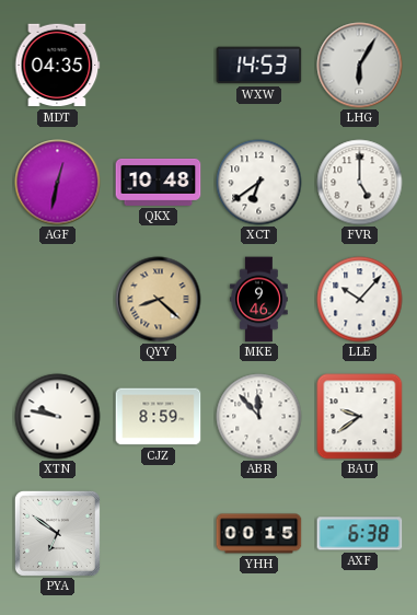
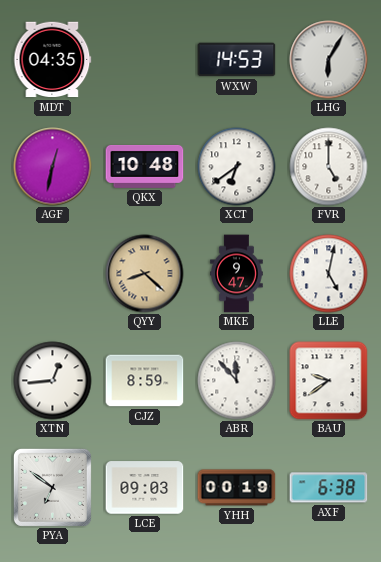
MKE: 9:46 -> 9:47
LLE: 10:07 -> 5:02
XTN: 9:47 -> 12:44
LCE: none -> 09:03
YHH: 00:15 -> 00:19
